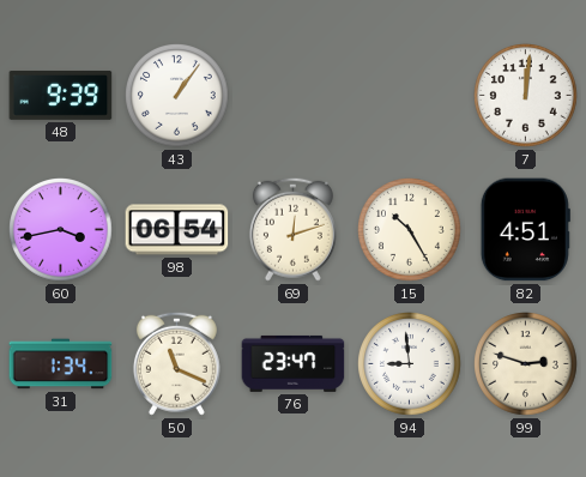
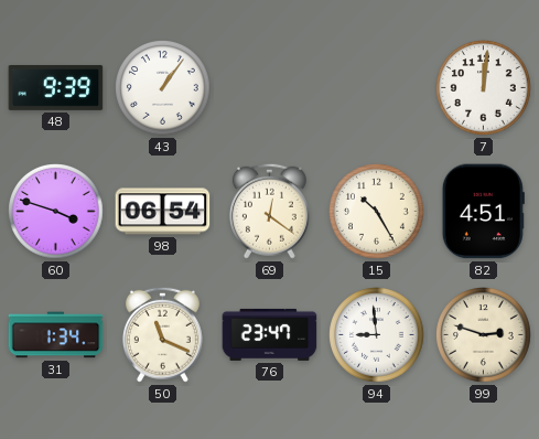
60: 3:43 -> 3:48
69: 12:12 -> 12:21
